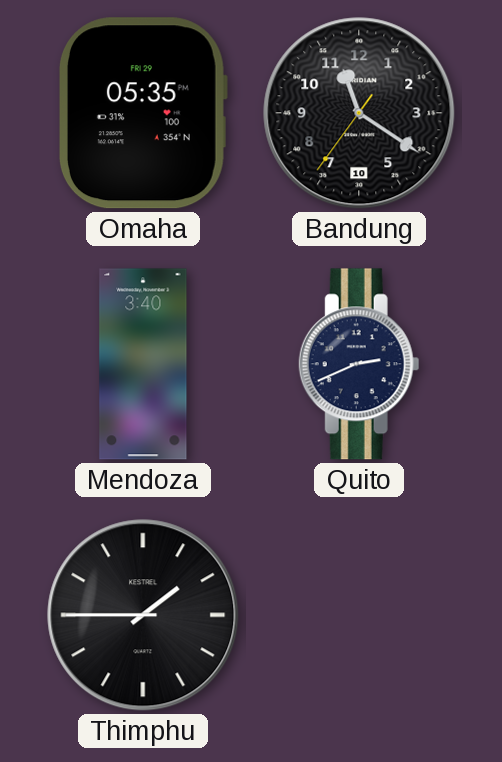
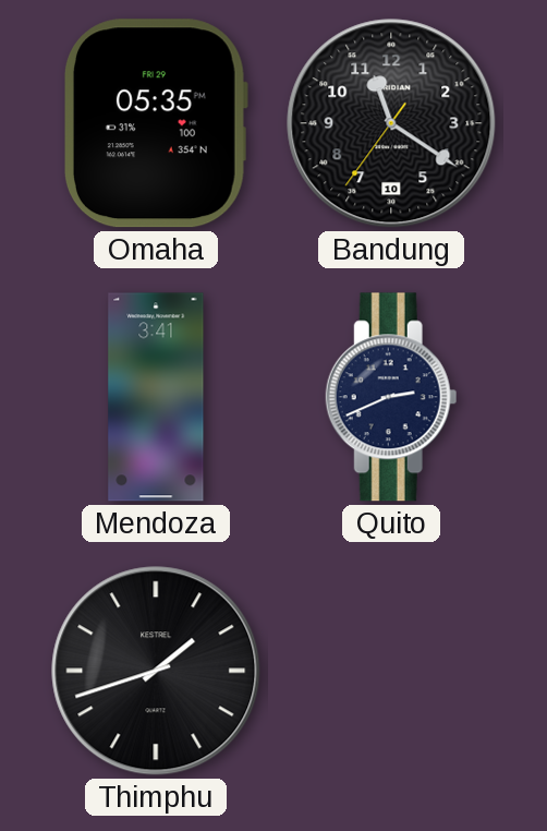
Mendoza: 3:40 -> 3:41
Thimphu: 1:45 -> 1:42
